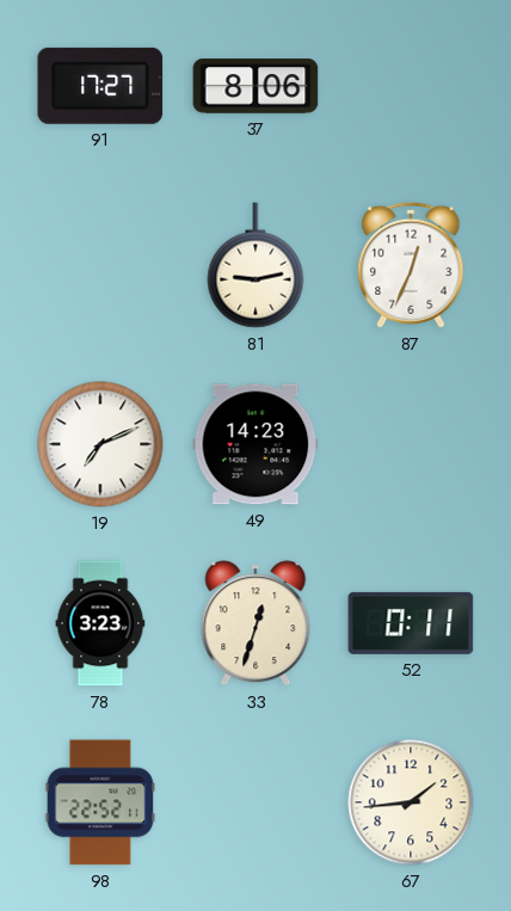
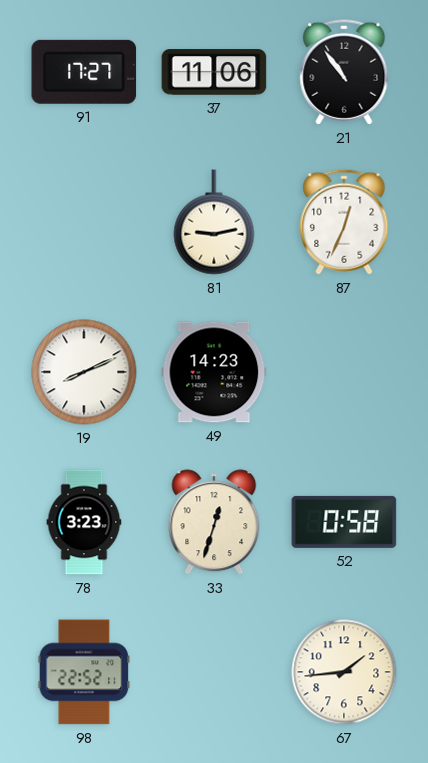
37: 8:06 -> 11:06
21: none -> 10:54
19: 7:11 -> 8:11
52: 0:11 -> 0:58
